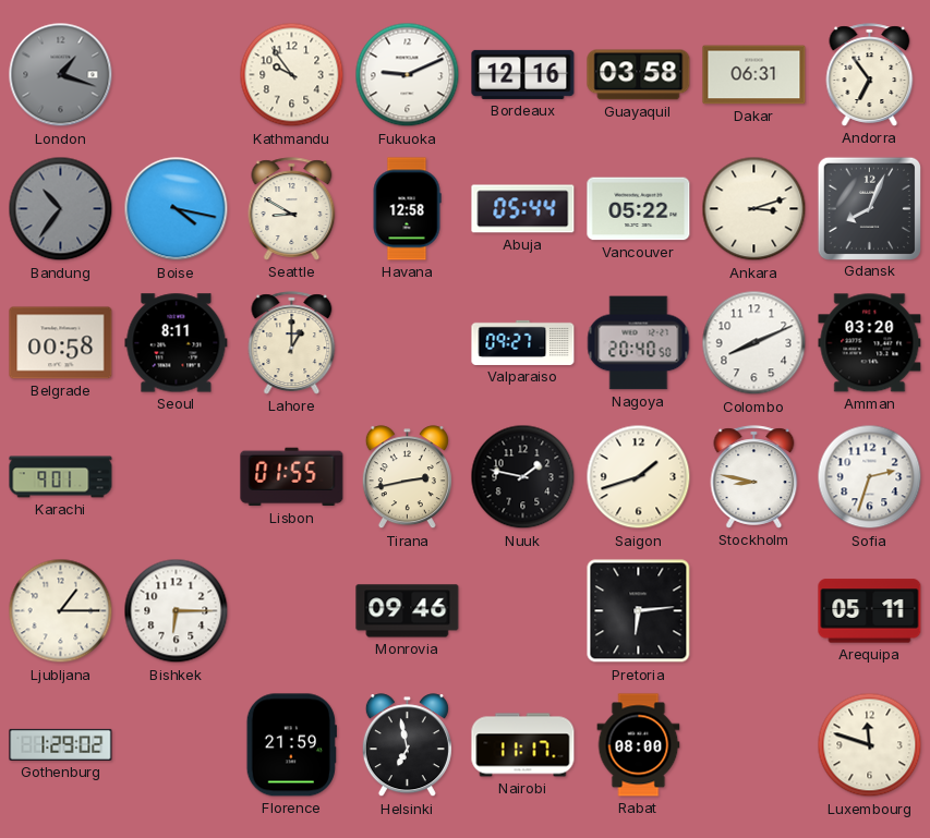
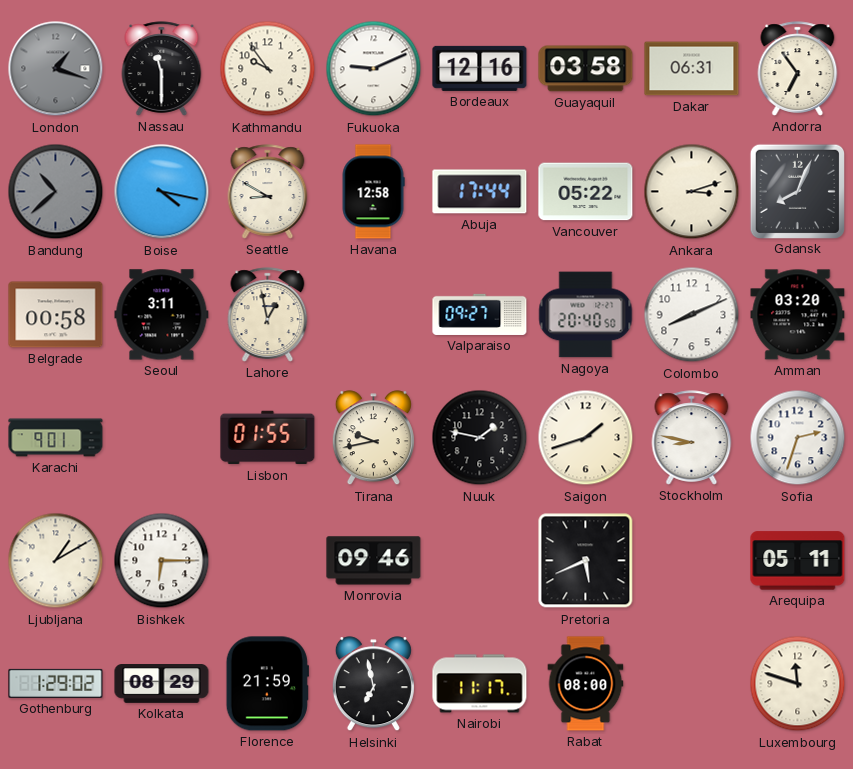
Nassau: none -> 11:30
Bandung: 10:36 -> 10:38
Abuja: 05:44 -> 17:44
Seoul: 8:11 -> 3:11
Lahore: 1:00 -> 12:58
Tirana: 2:43 -> 9:43
Ljubljana: 1:15 -> 1:10
Pretoria: 6:14 -> 5:41
Kolkata: none -> 08:29
